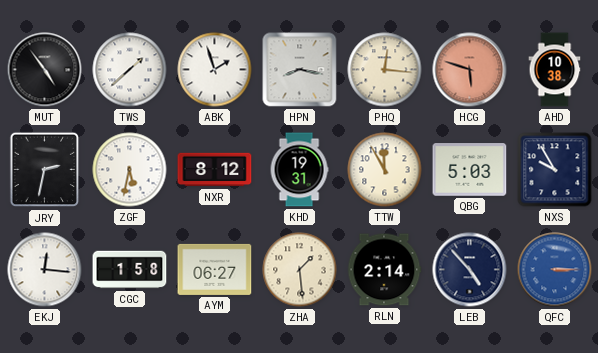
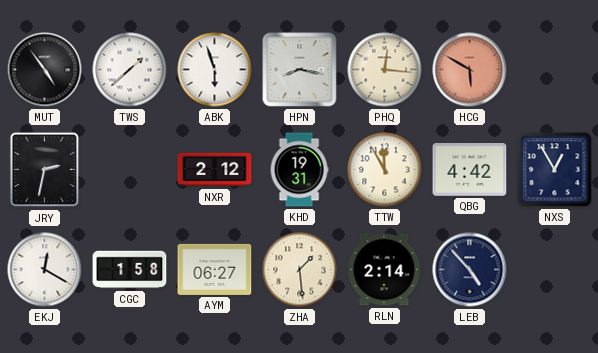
ABK: 1:57 -> 5:57
HCG: 5:48 -> 5:50
AHD: 10:38 -> none
ZGF: 5:32 -> none
NXR: 8:12 -> 2:12
QBG: 5:03 -> 4:42
NXS: 9:55 -> 12:55
EKJ: 12:16 -> 12:20
QFC: 3:15 -> none
